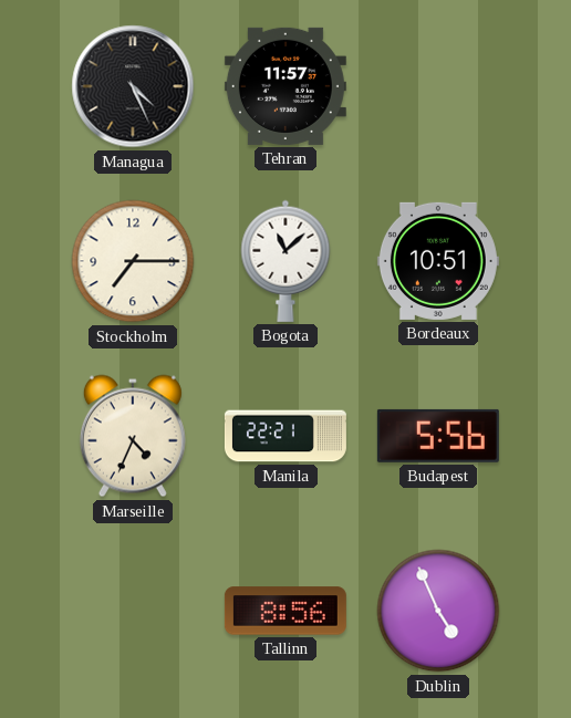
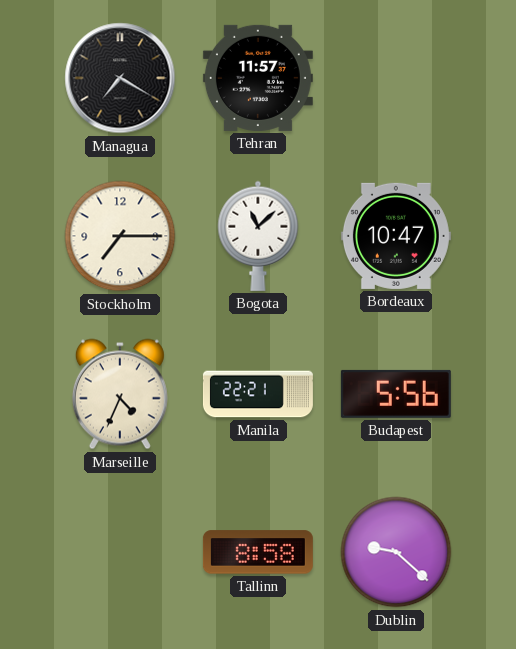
Managua: 4:26 -> 7:20
Bordeaux: 10:51 -> 10:47
Tallinn: 8:56 -> 8:58
Dublin: 4:56 -> 9:22
